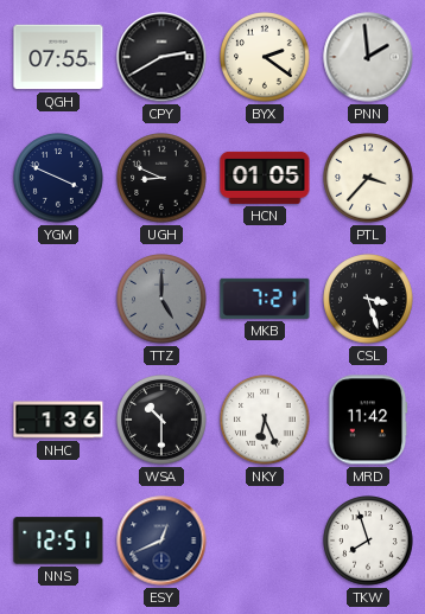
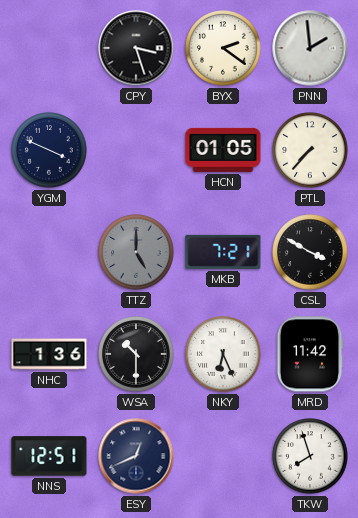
QGH: 07:55 -> none
CPY: 2:40 -> 3:27
UGH: 8:49 -> none
PTL: 3:37 -> 7:37
CSL: 3:27 -> 3:50
